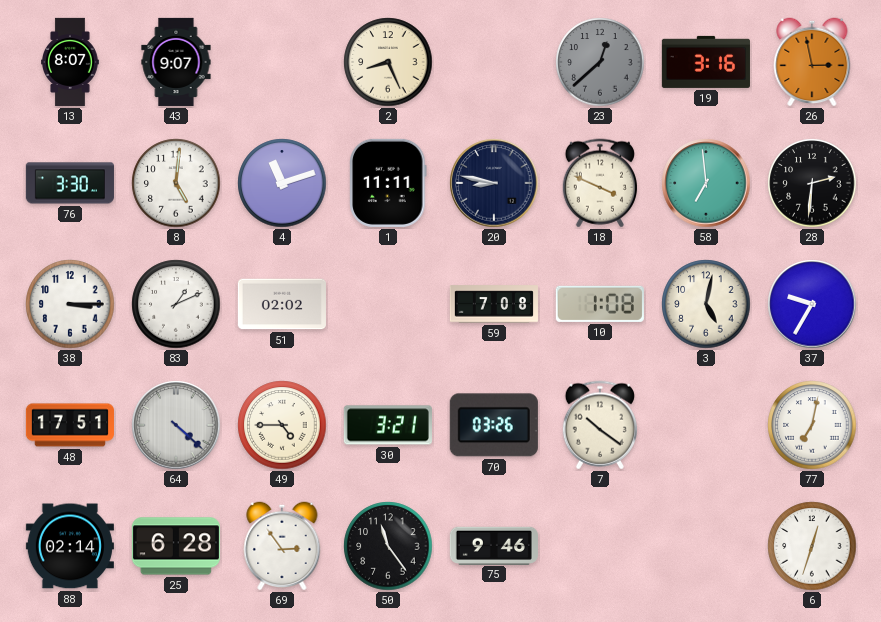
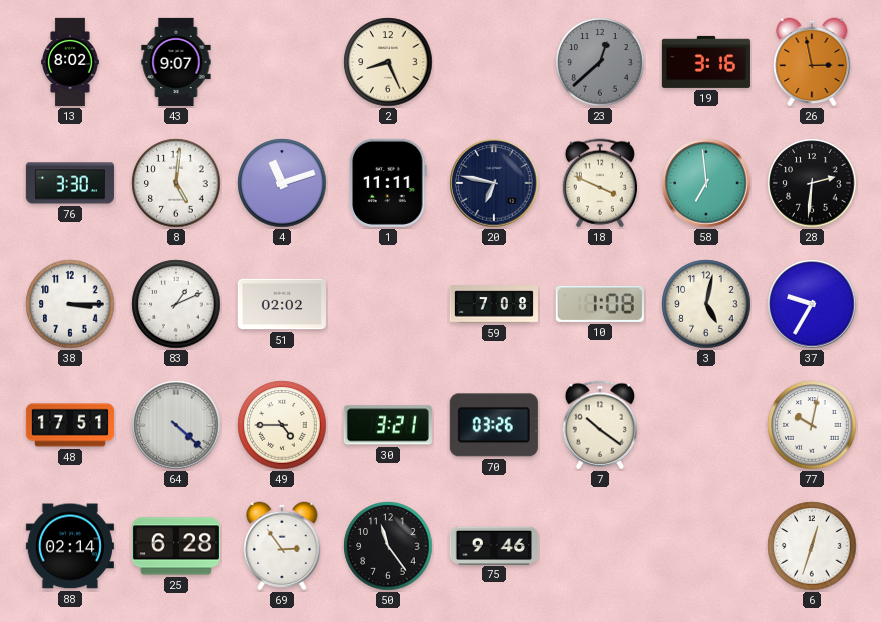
13: 8:07 -> 8:02
20: 8:47 -> 6:47
77: 7:02 -> 10:02
